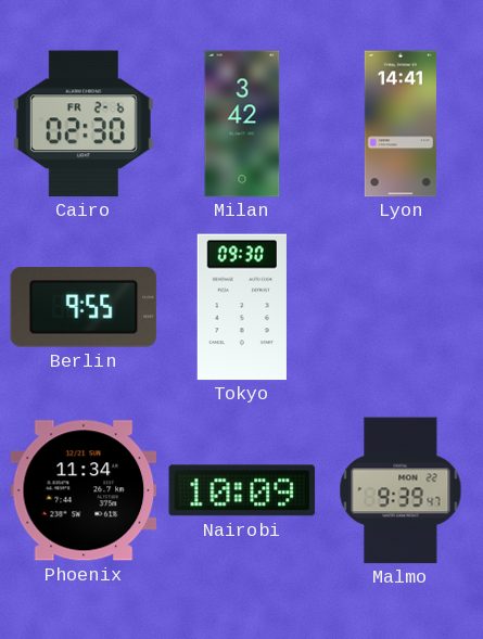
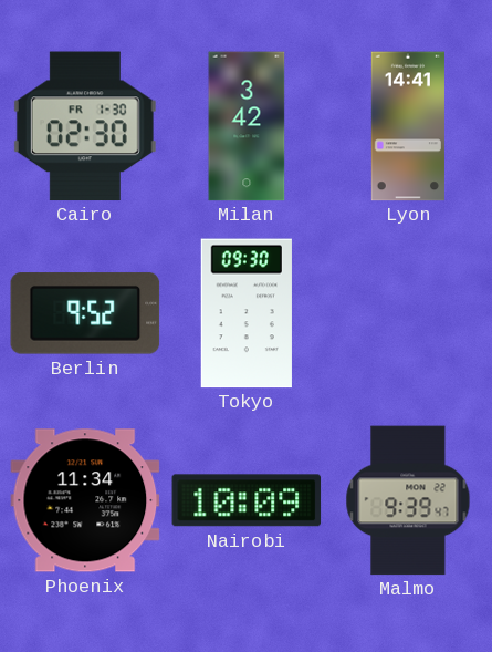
Cairo date: FR 2-6 -> FR 1-30
Berlin: 9:55 -> 9:52
